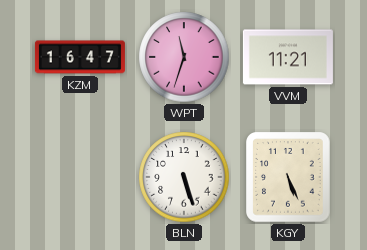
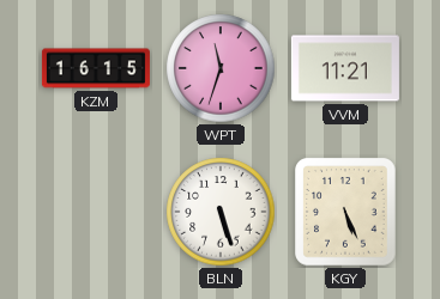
KZM: 16:47 -> 16:15
